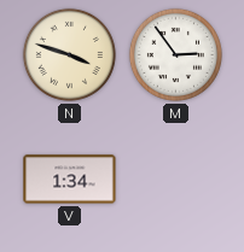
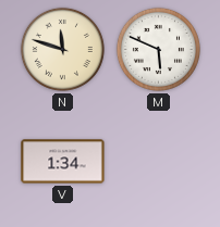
N: 3:48 -> 11:48
M: 2:54 -> 5:49
